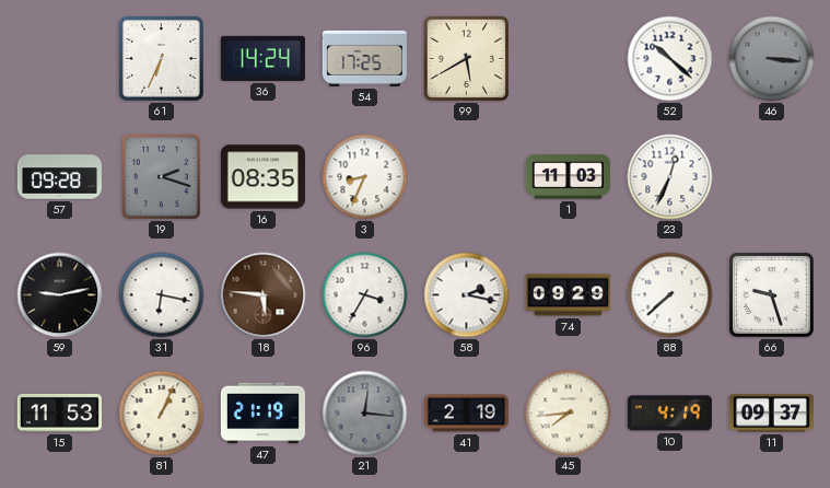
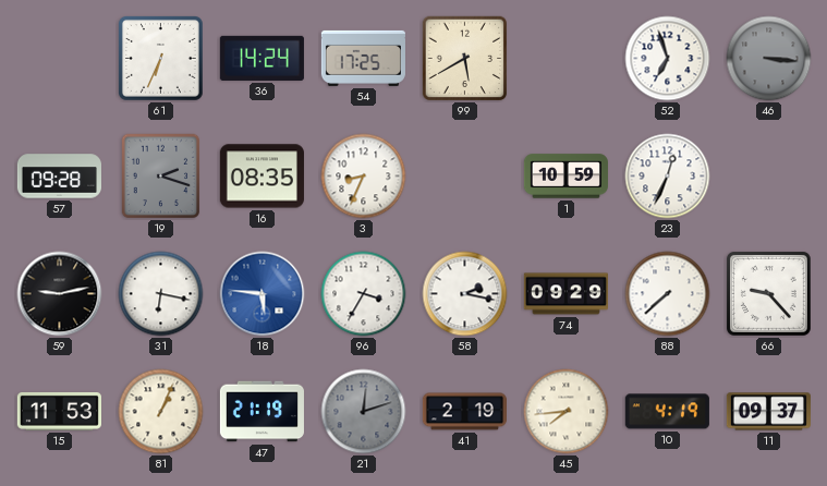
52: 10:22 -> 6:57
1: 11:03 -> 10:59
18 dial: brown -> blue
66: 9:27 -> 9:23
21: 12:16 -> 12:12
